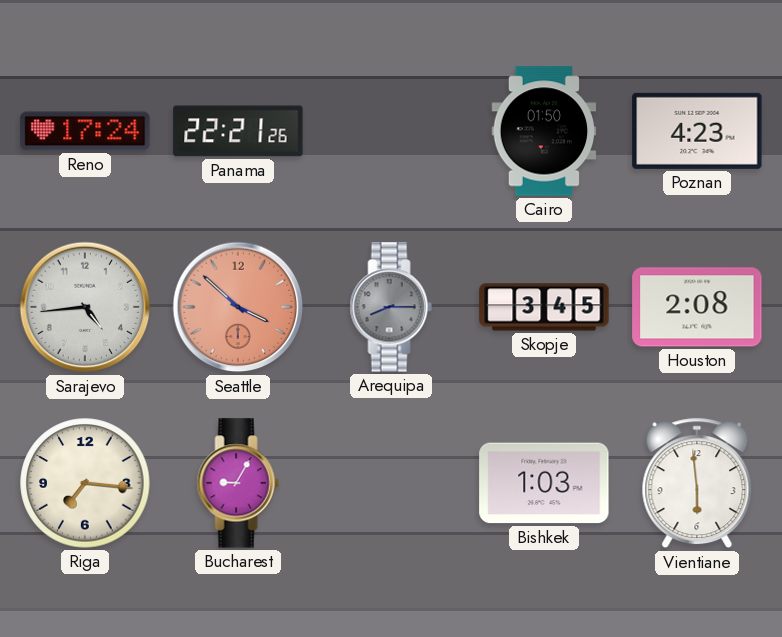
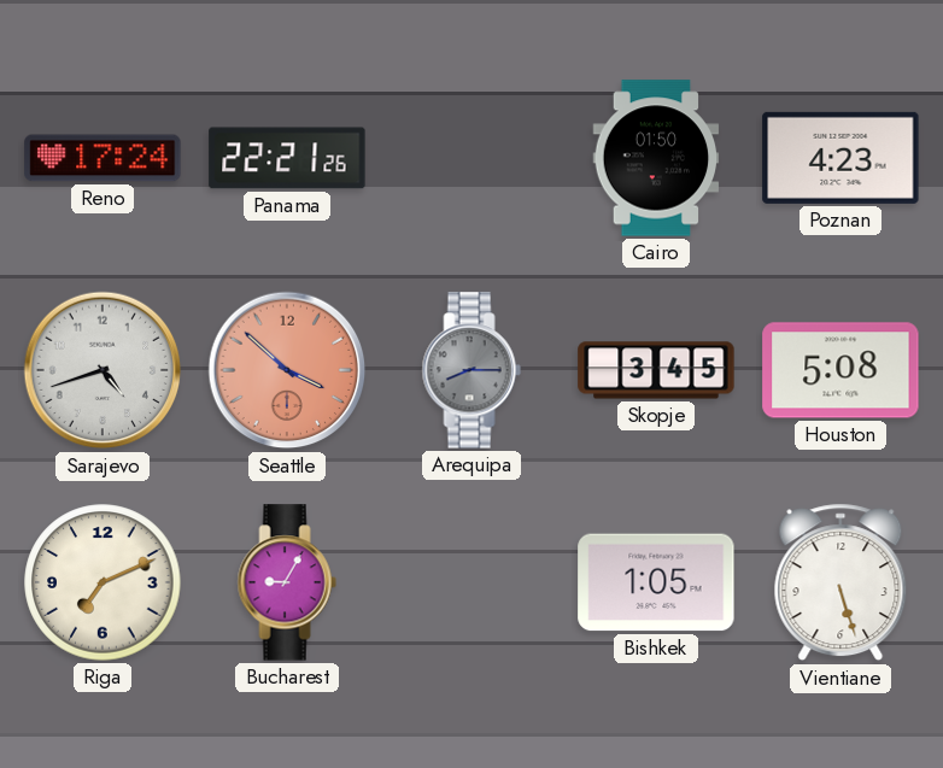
Sarajevo: 4:44 -> 4:42
Houston: 2:08 -> 5:08
Riga: 7:16 -> 7:11
Bishkek: 1:03 -> 1:05
Vientiane: 5:59 -> 5:27
